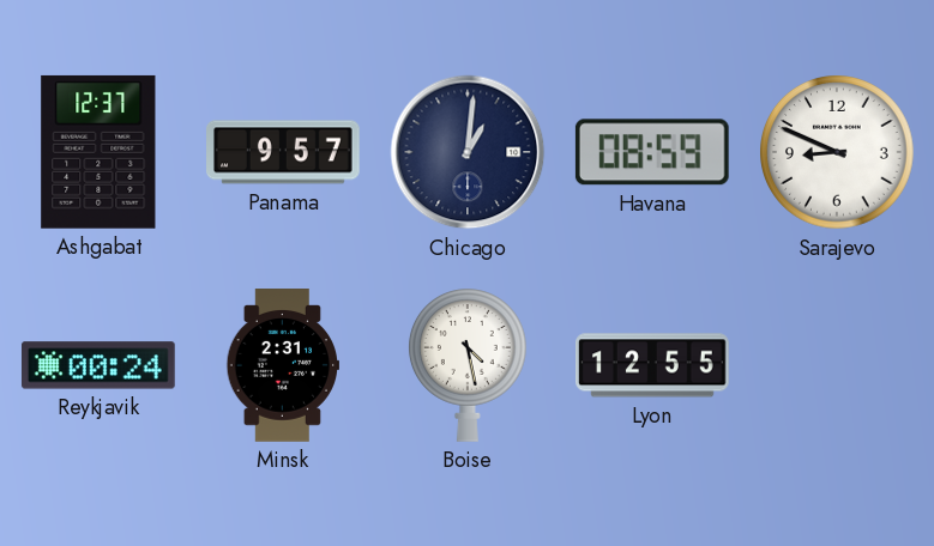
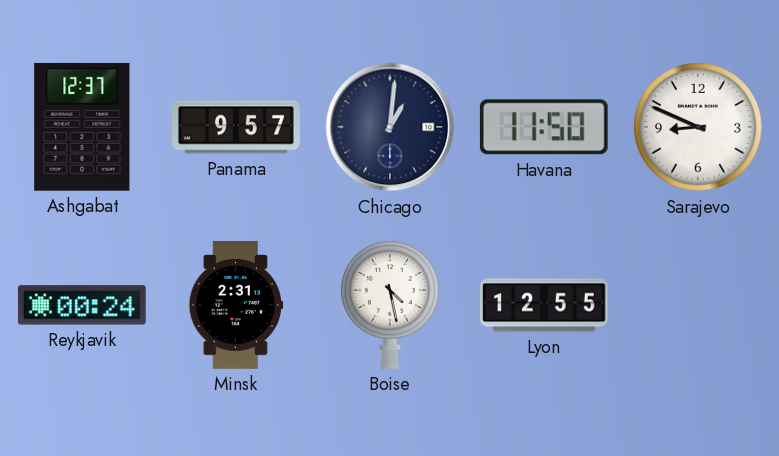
Havana: 08:59 -> 11:50
